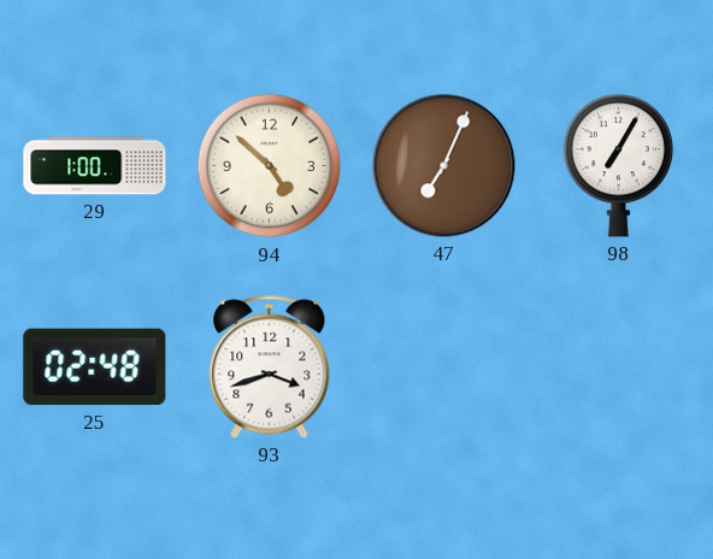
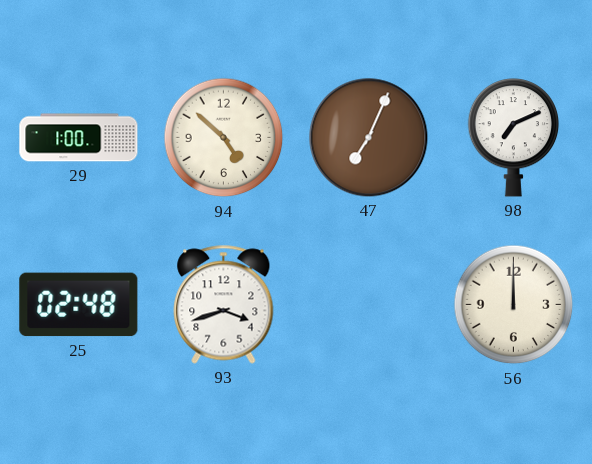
98: 7:05 -> 7:11
56: none -> 12:00
